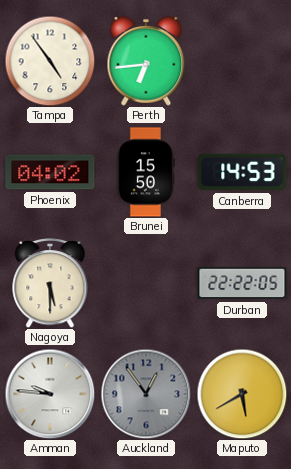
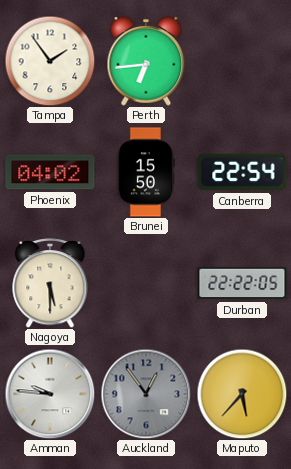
Tampa: 4:54 -> 1:54
Canberra: 14:53 -> 22:54
Maputo: 5:40 -> 5:37
